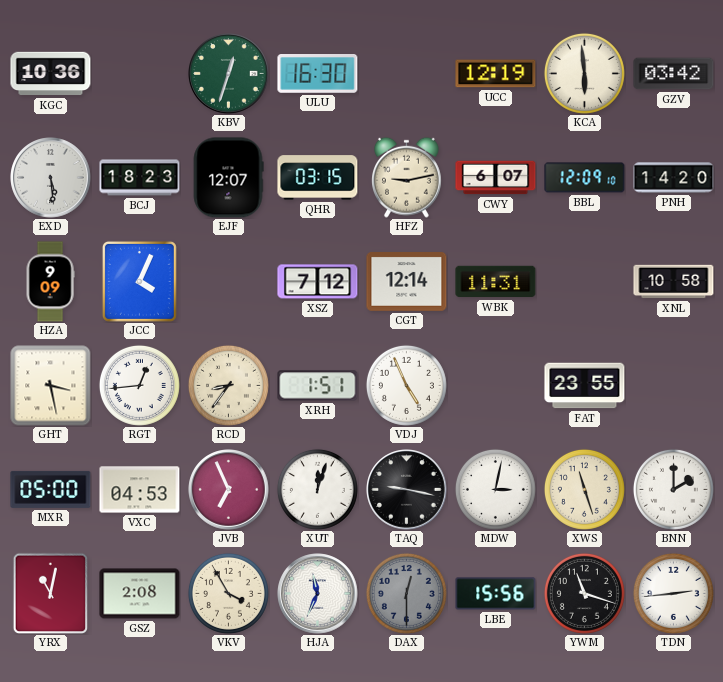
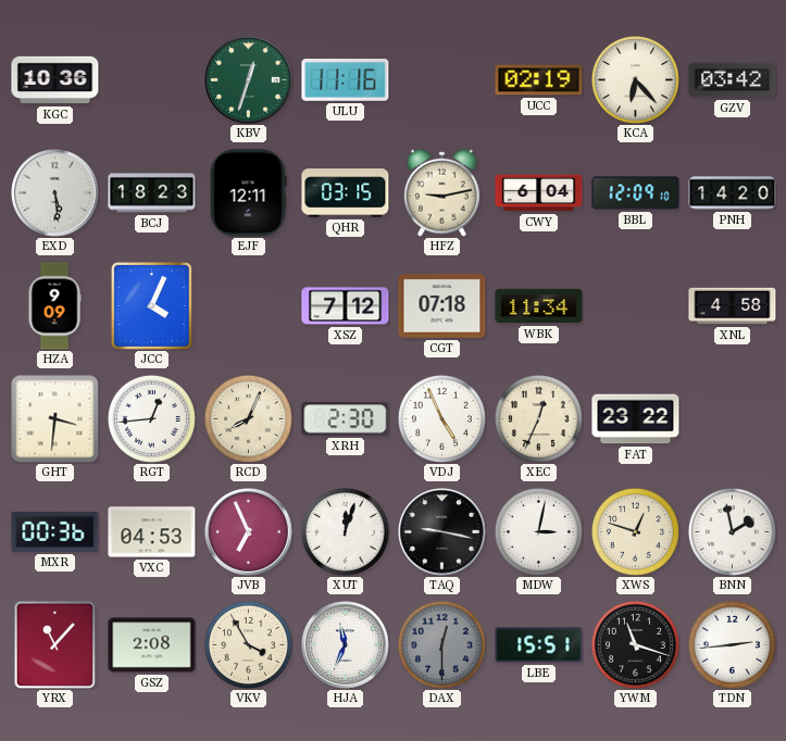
ULU: 16:30 -> 11:16
UCC: 12:19 -> 02:19
KCA: 5:59 -> 6:23
EJF: 12:07 -> 12:11
CWY: 6:07 -> 6:04
CGT: 12:14 -> 07:18
WBK: 11:31 -> 11:34
XNL: 10:58 -> 4:58
GHT: 3:28 -> 3:31
RCD: 8:36 -> 8:04
XRH: 1:51 -> 2:30
XEC: none -> 12:34
FAT: 23:55 -> 23:22
MXR: 05:00 -> 00:36
XWS: 11:27 -> 12:48
BNN: 2:00 -> 1:58
YRX: 11:02 -> 11:07
LBE: 15:56 -> 15:51
